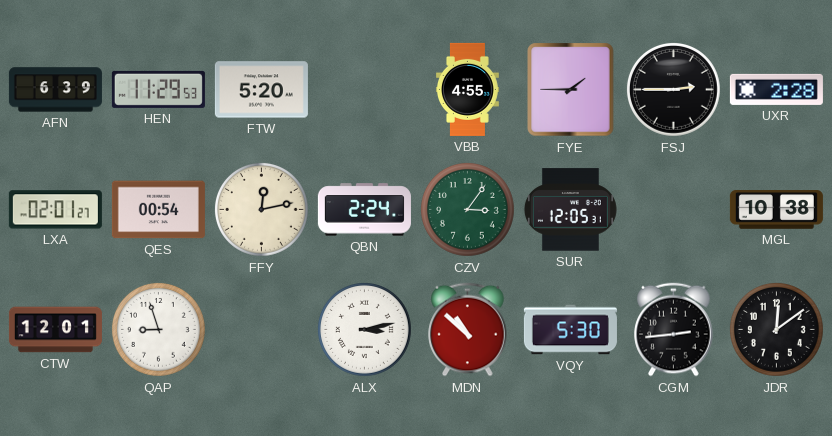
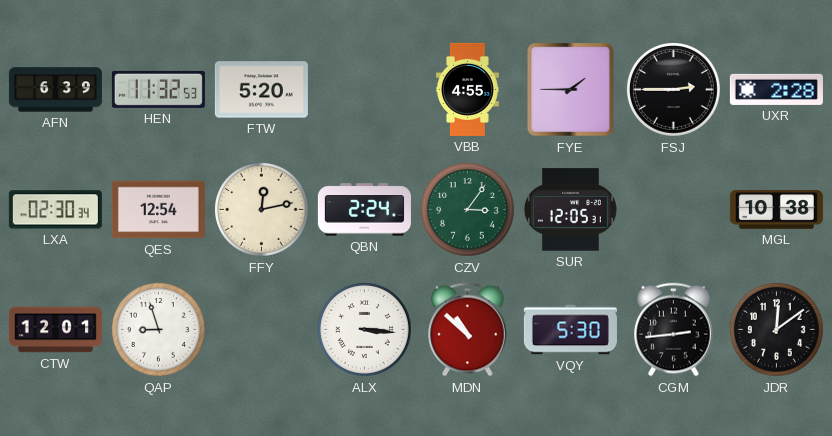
HEN: 11:29 -> 11:32
LXA: 02:01 -> 02:30
QES: 00:54 -> 12:54
ALX: 3:13 -> 3:16
